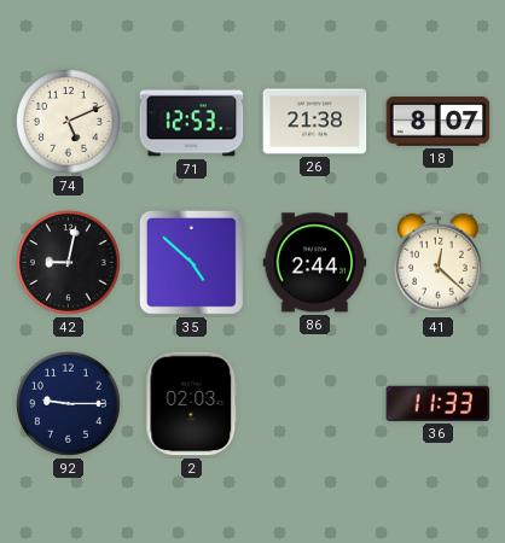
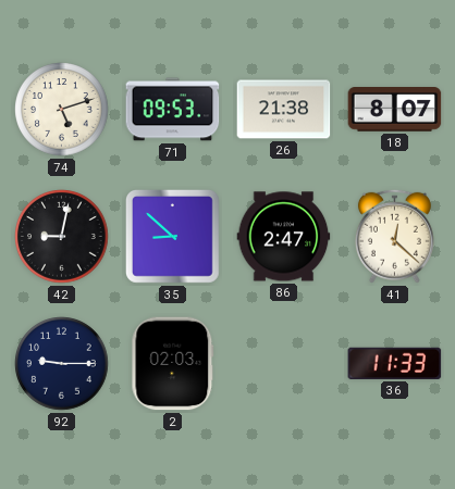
74: 5:11 -> 5:12
71: 12:53 -> 09:53
35: 4:52 -> 8:52
86: 2:44 -> 2:47
